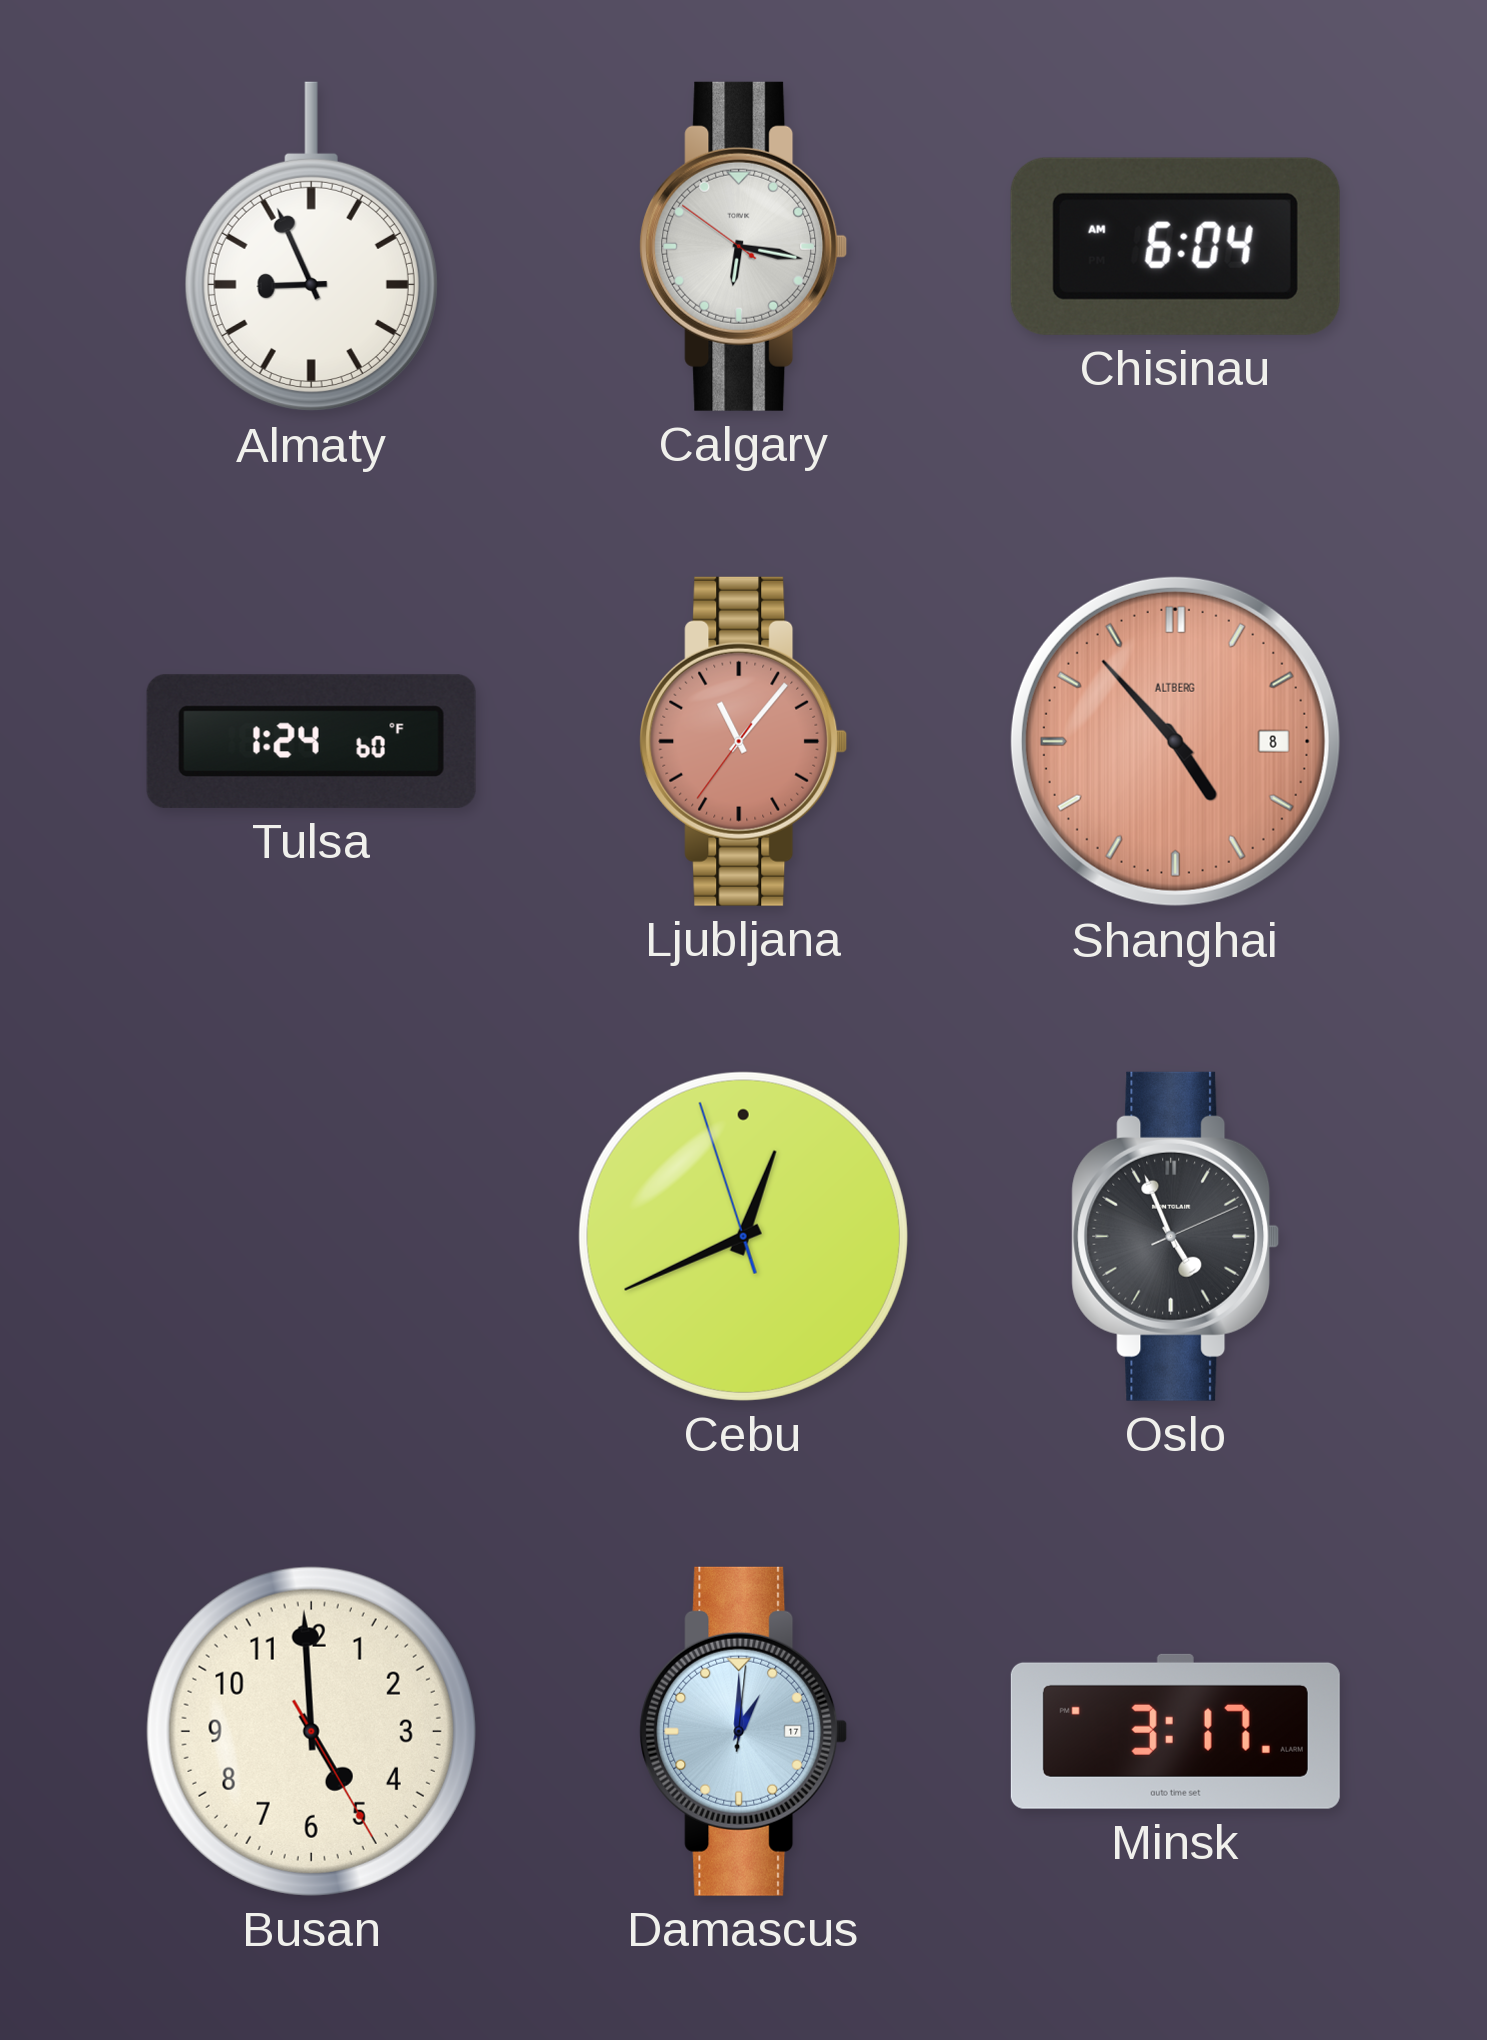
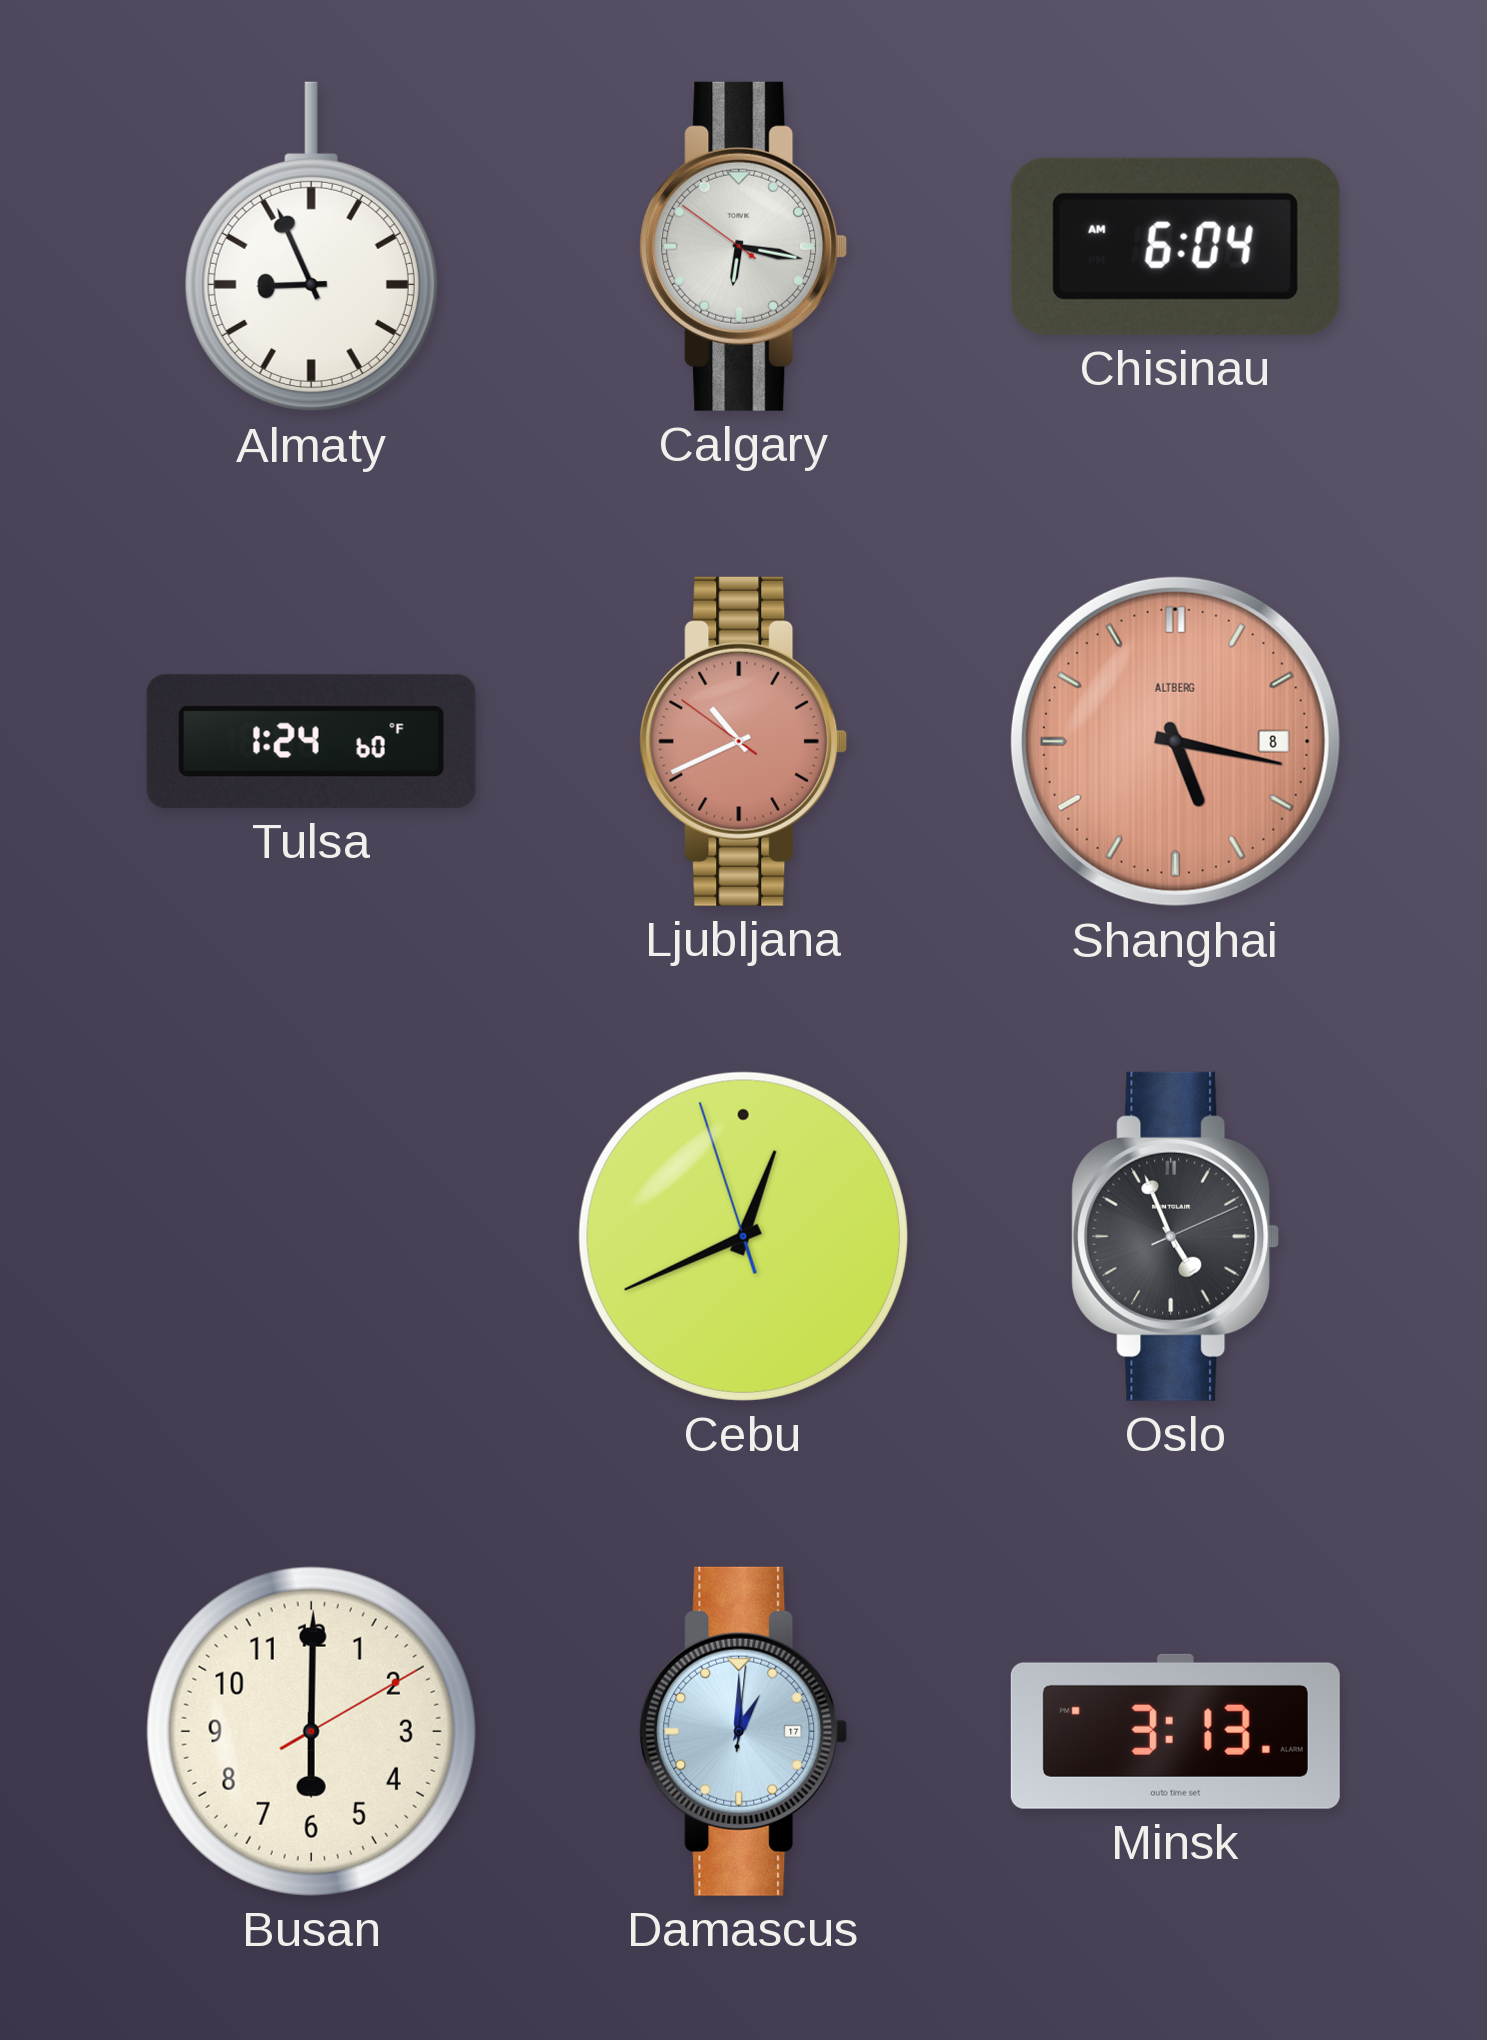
Ljubljana: 11:06 -> 10:40
Shanghai: 4:53 -> 5:17
Busan: 4:59 -> 6:00
Minsk: 3:17 -> 3:13
